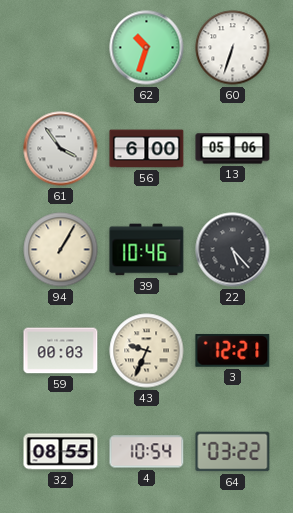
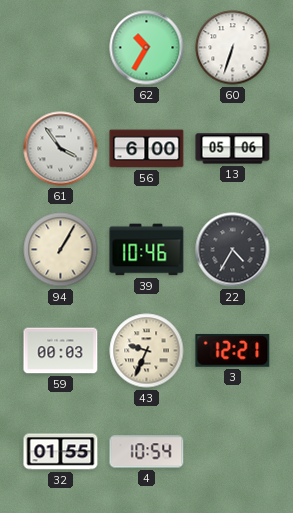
62: 10:33 -> 10:35
22: 5:23 -> 4:35
32: 08:55 -> 01:55
64: 03:22 -> none
